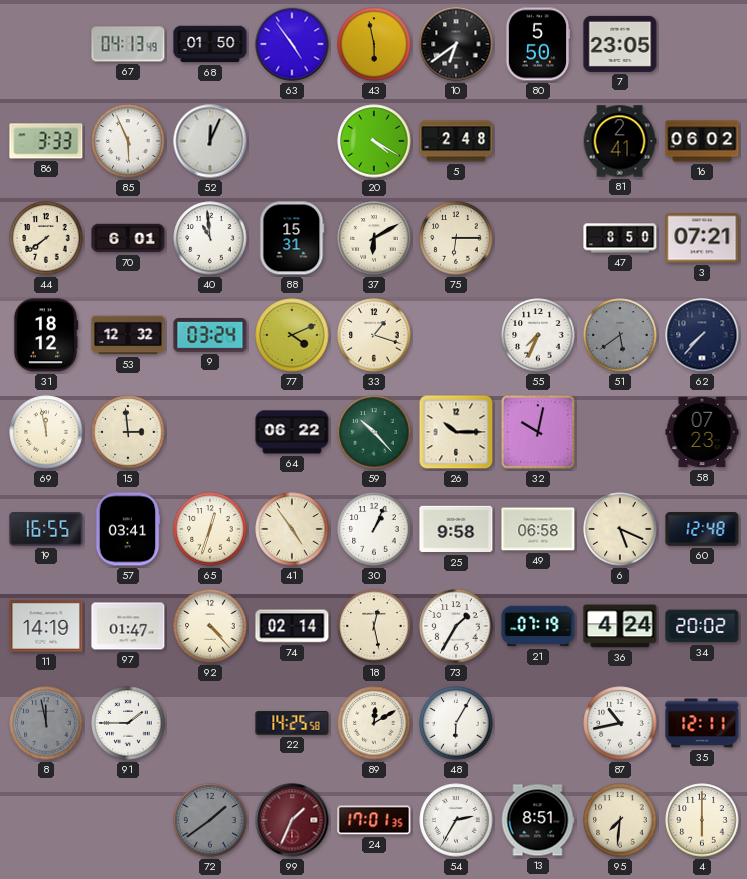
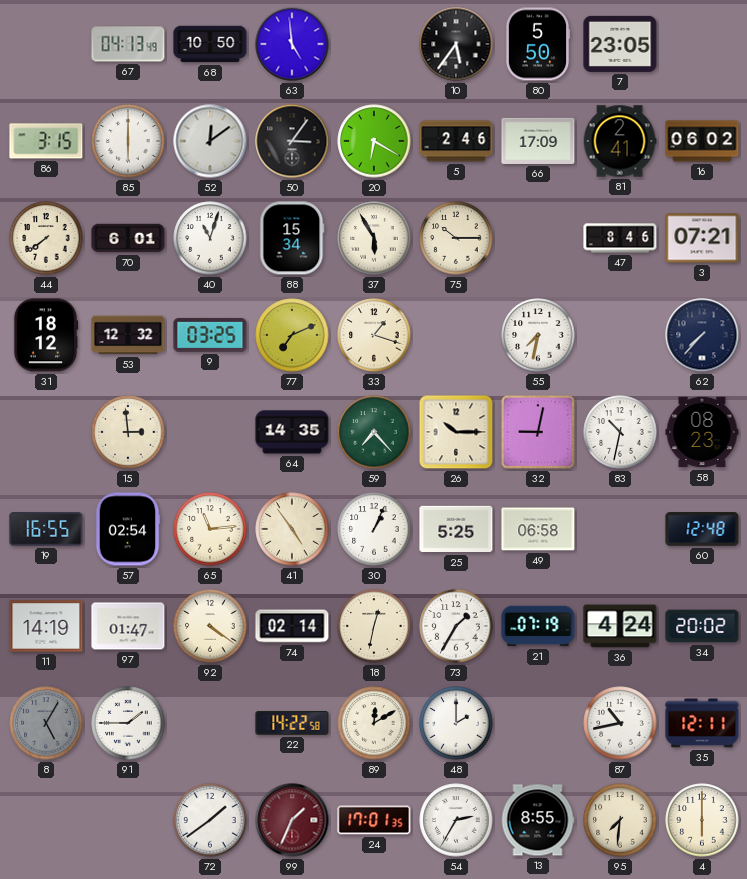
68: 01:50 -> 10:50
63: 4:54 -> 4:59
43: 5:58 -> none
10: 6:39 -> 5:36
86: 3:33 -> 3:15
85: 5:56 -> 6:00
52: 12:04 -> 12:09
50: none -> 3:06
20: 4:20 -> 6:20
5: 2:48 -> 2:46
66: none -> 17:09
40: 10:59 -> 11:03
88: 15:31 -> 15:34
37: 6:10 -> 5:55
75: 6:15 -> 10:15
47: 8:50 -> 8:46
9: 03:24 -> 03:25
77: 4:11 -> 7:11
55: 7:34 -> 7:32
51: 5:39 -> none
69: 11:58 -> none
64: 06:22 -> 14:35
59: 10:23 -> 7:23
32: 10:02 -> 9:02
83: none -> 10:32
58: 07:23 -> 08:23
57: 03:41 -> 02:54
65: 12:33 -> 11:14
25: 9:58 -> 5:25
6: 5:19 -> none
92: 4:23 -> 4:21
18: 12:28 -> 12:32
8: 11:58 -> 5:05
22: 14:25 -> 14:22
48: 6:05 -> 2:00
72 dial: grey -> white
13: 8:51 -> 8:55
